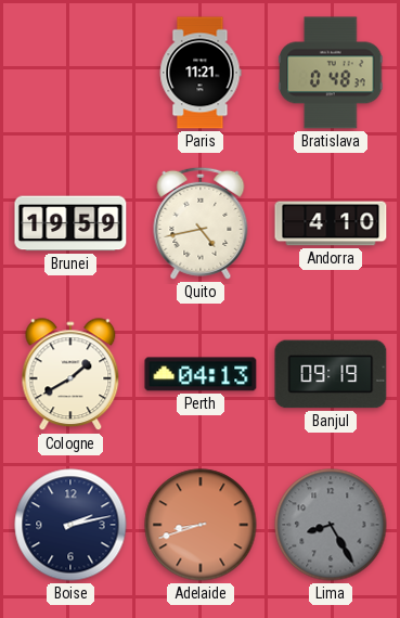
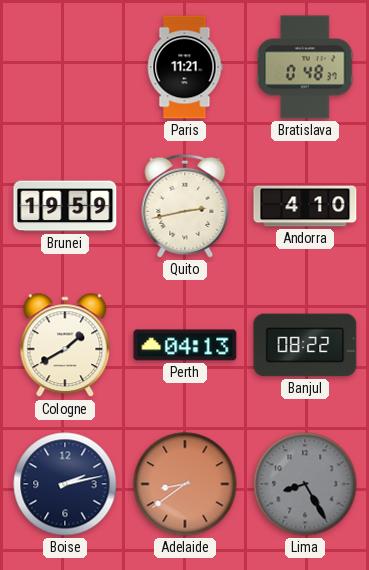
Quito: 4:43 -> 2:43
Banjul: 09:19 -> 08:22
Adelaide: 8:42 -> 8:39
